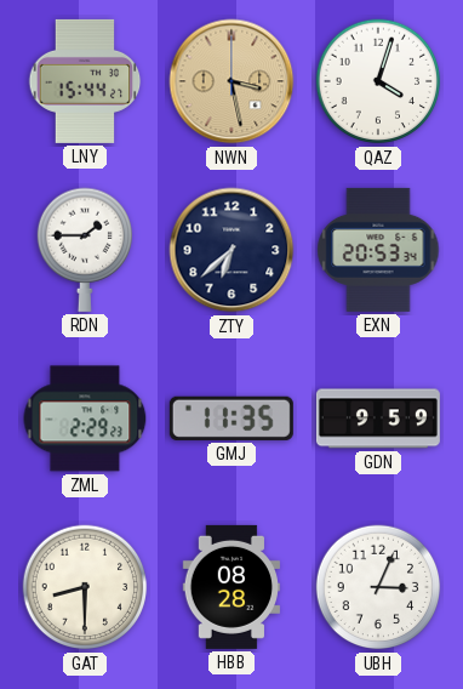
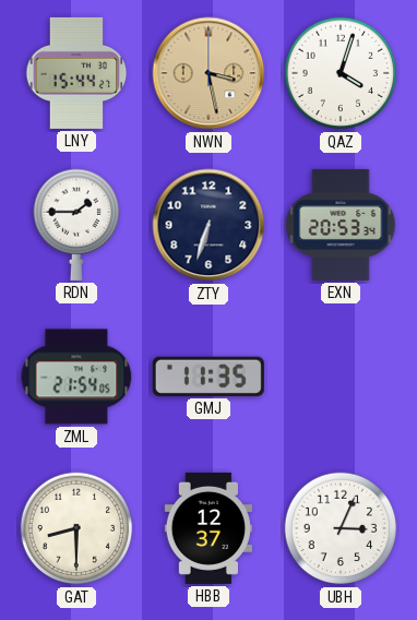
ZTY: 6:38 -> 6:33
ZML: 2:29 -> 21:54
GDN: 9:59 -> none
HBB: 08:28 -> 12:37
